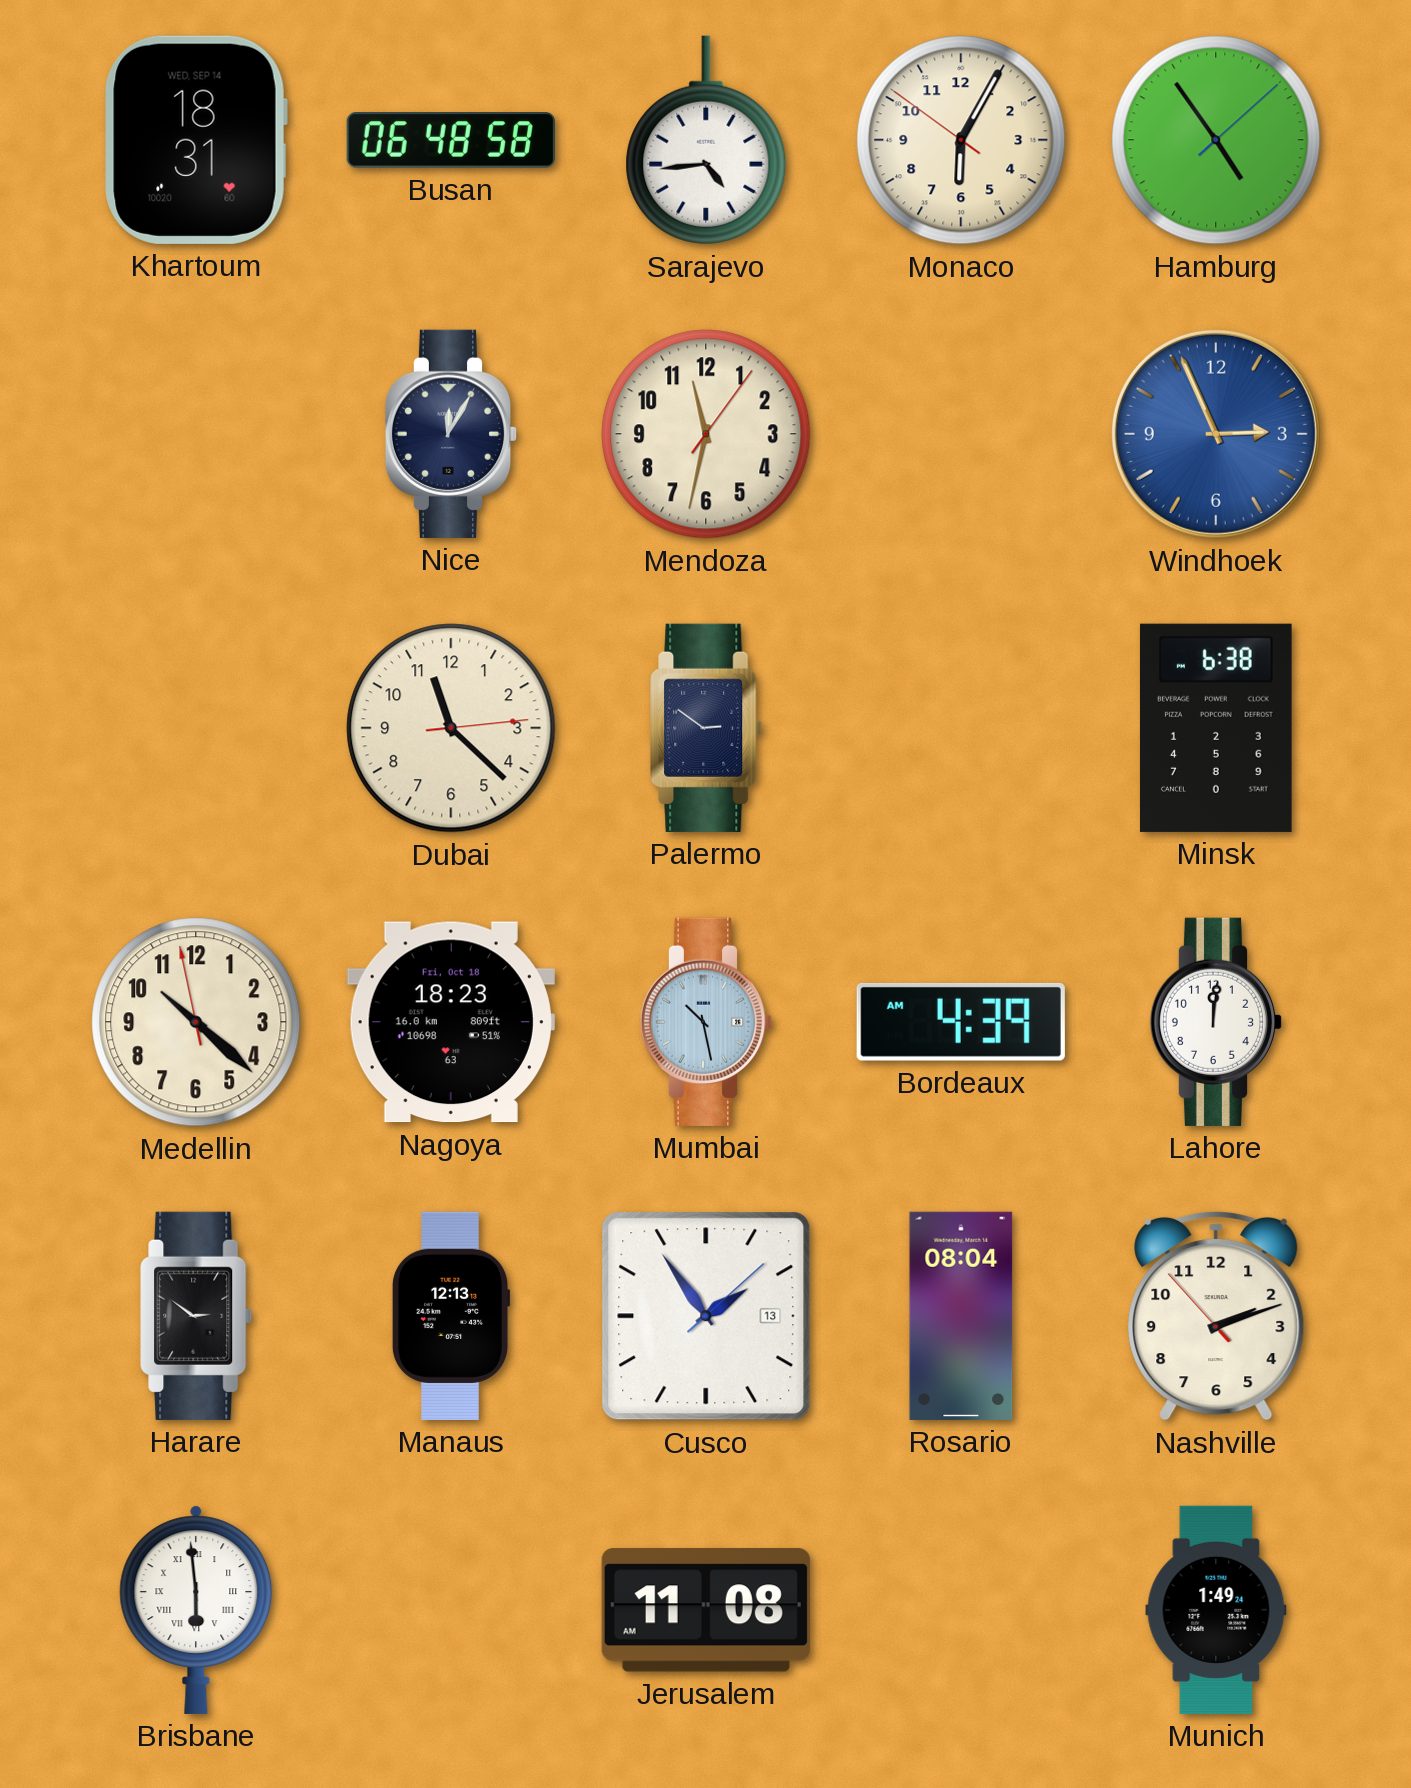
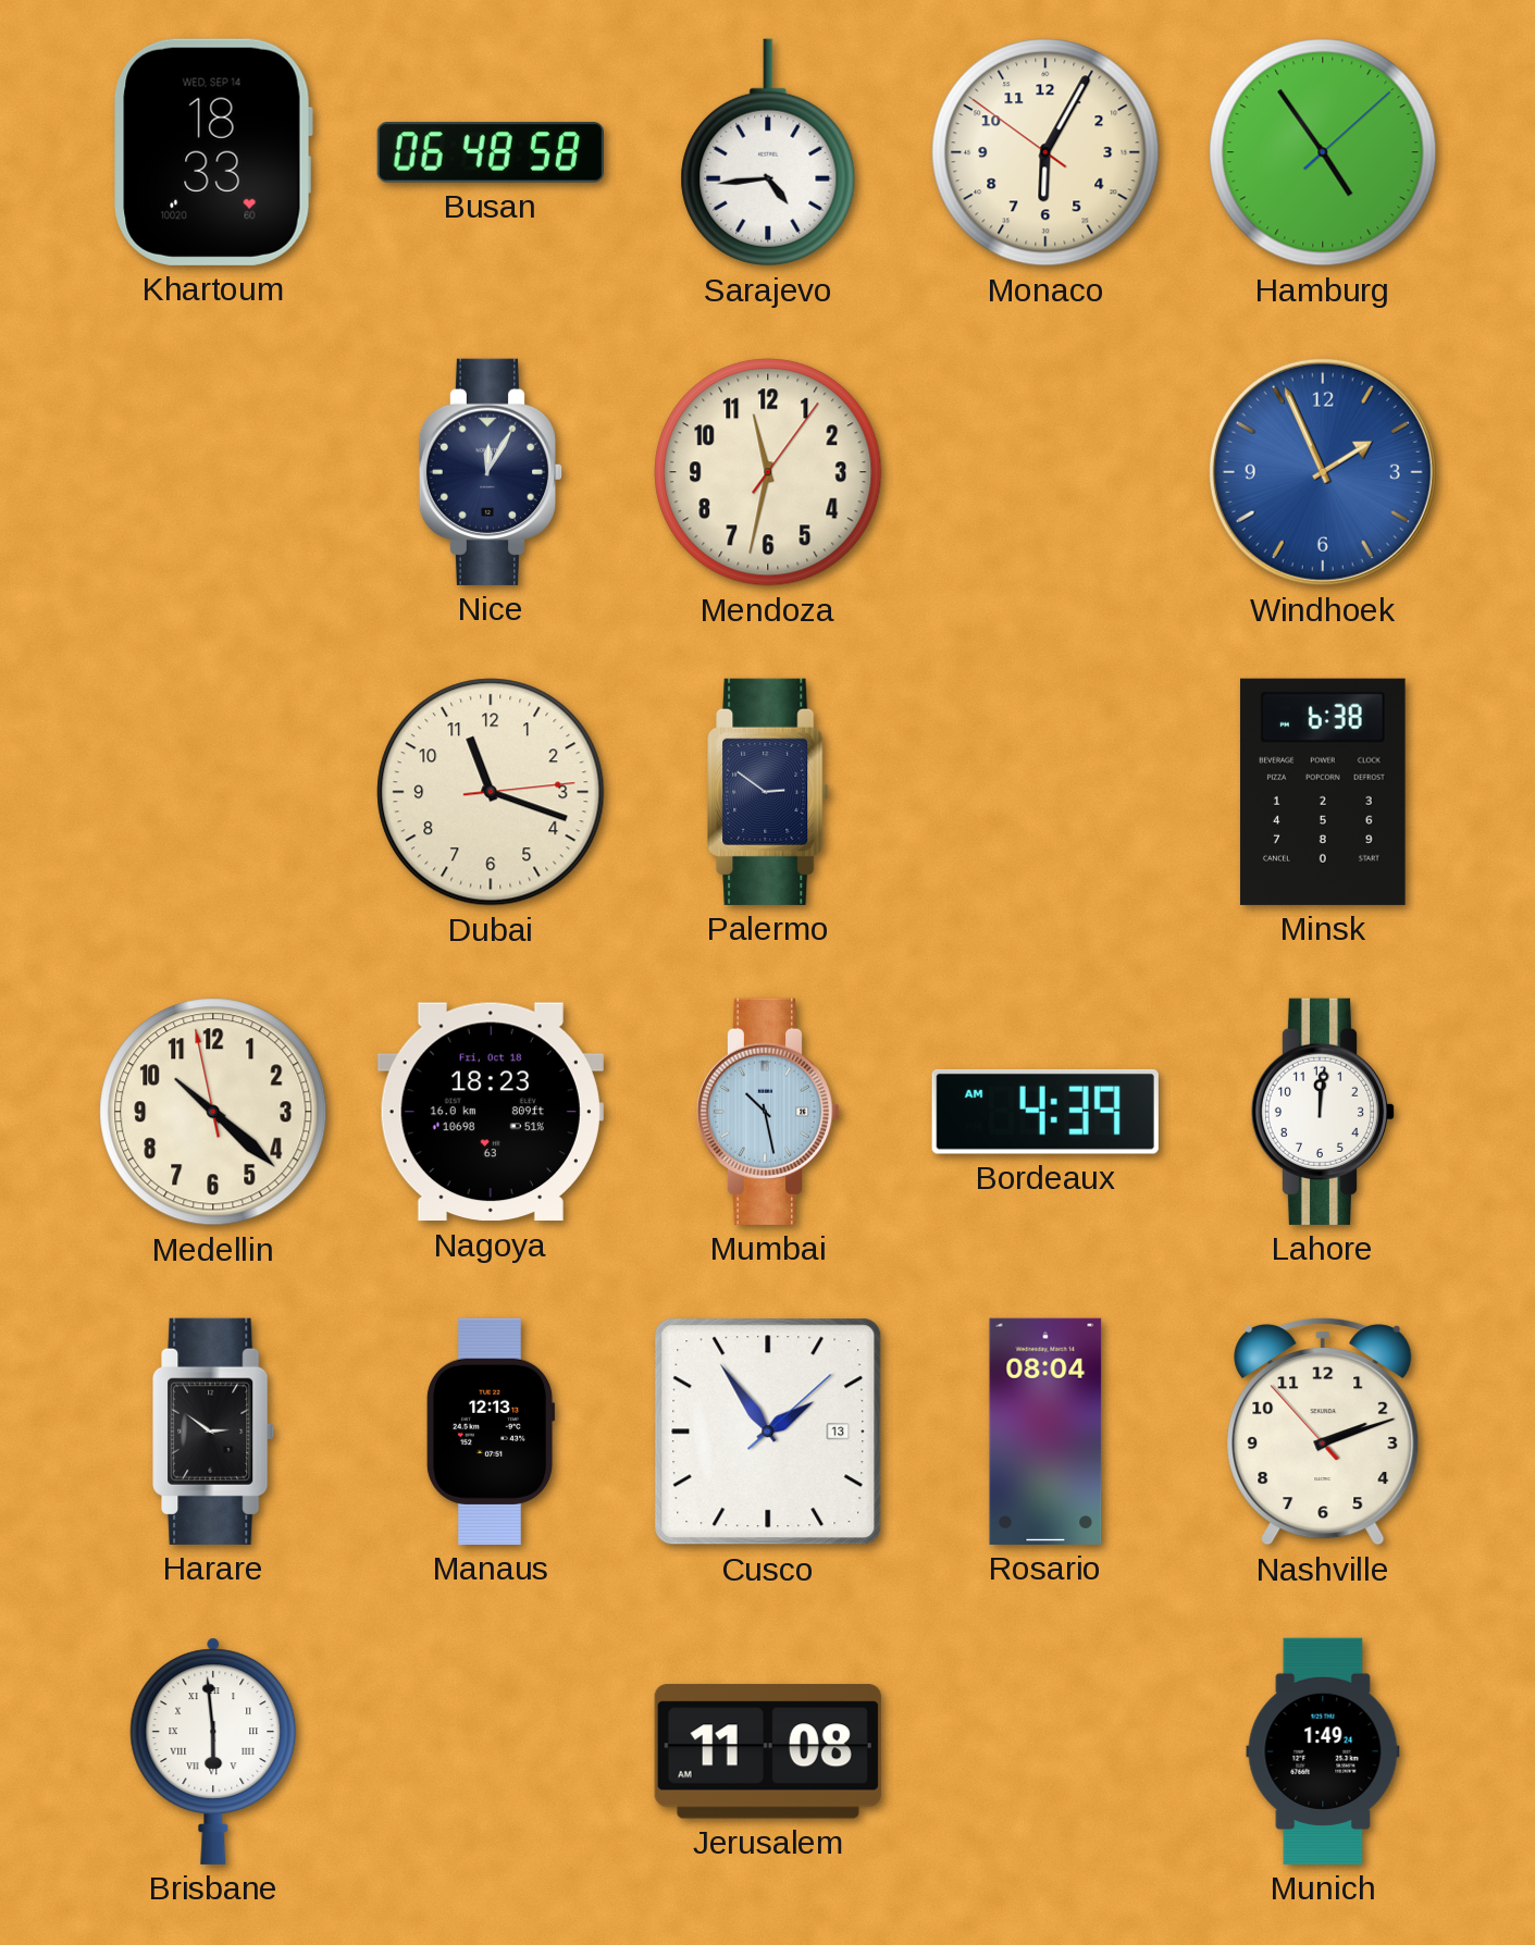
Khartoum: 18:31 -> 18:33
Windhoek: 2:56 -> 1:56
Dubai: 11:22 -> 11:18
